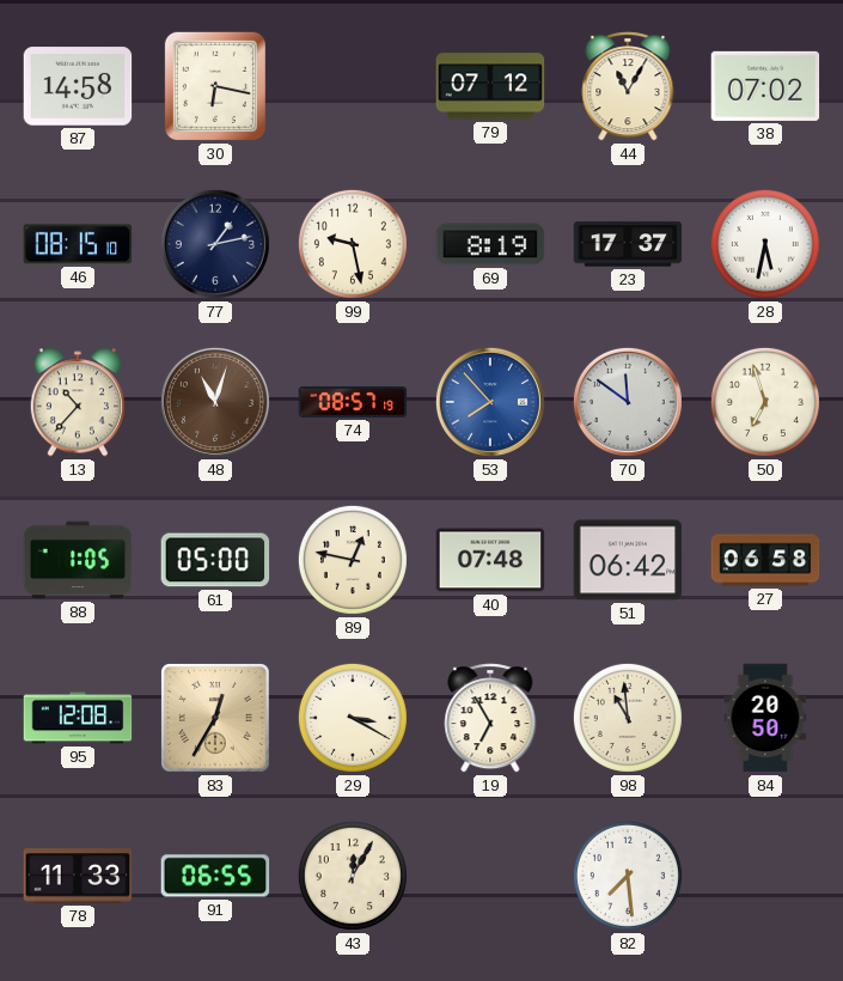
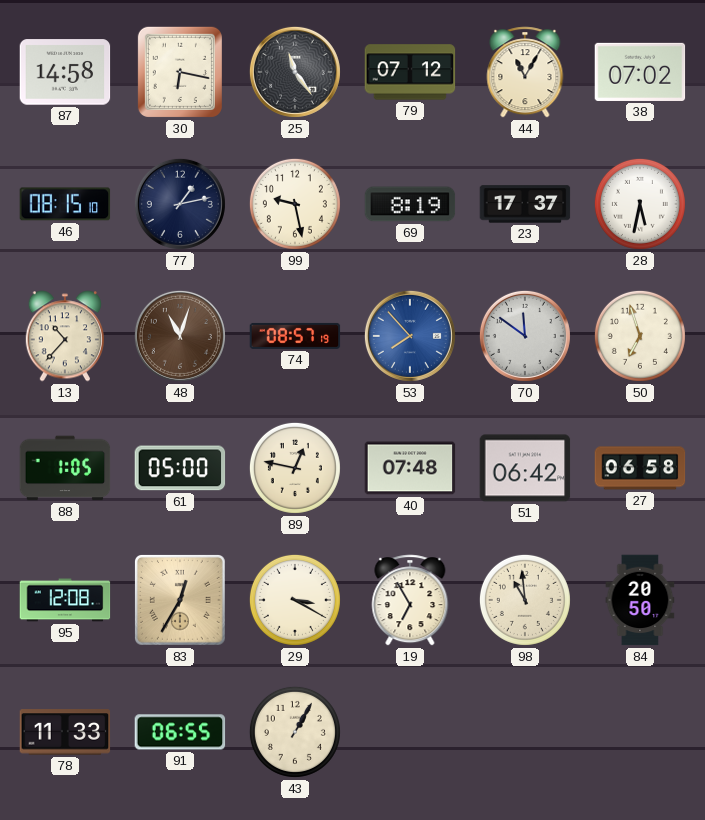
25: none -> 11:24
43: 12:05 -> 1:05
82: 7:29 -> none
